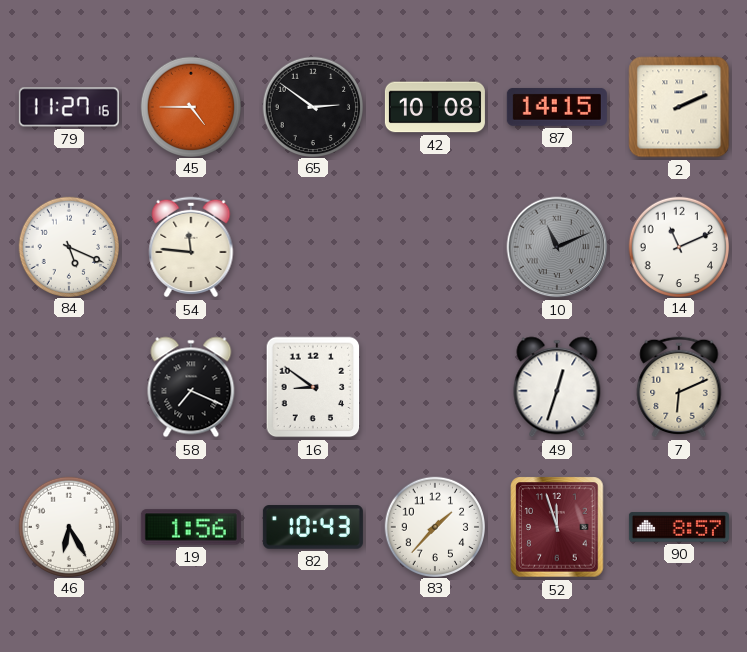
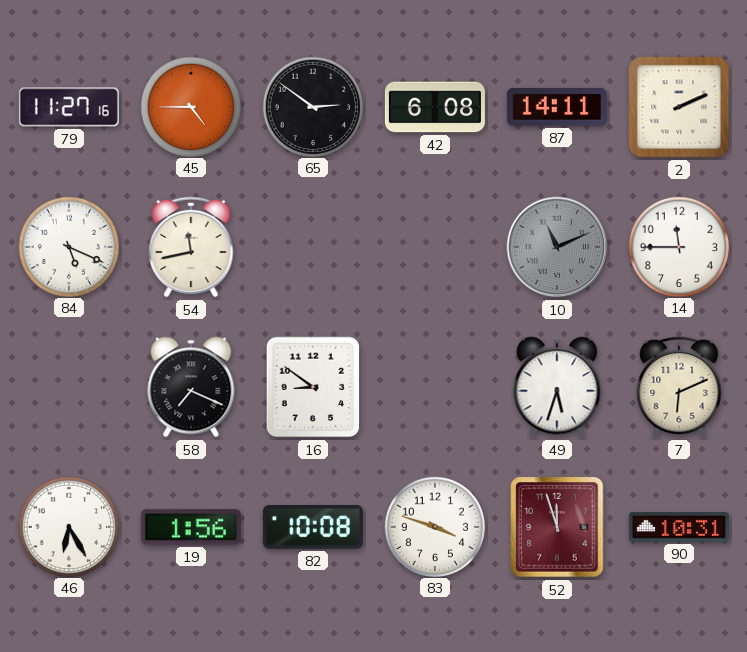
42: 10:08 -> 6:08
87: 14:15 -> 14:11
54: 11:46 -> 11:43
14: 11:11 -> 11:45
49: 12:33 -> 5:33
82: 10:43 -> 10:08
83: 1:37 -> 3:48
90: 8:57 -> 10:31
